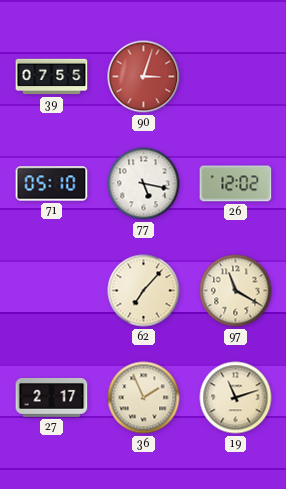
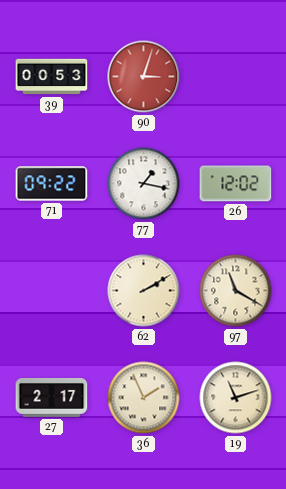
39: 07:55 -> 00:53
71: 05:10 -> 09:22
77: 5:17 -> 1:17
62: 7:07 -> 2:10
